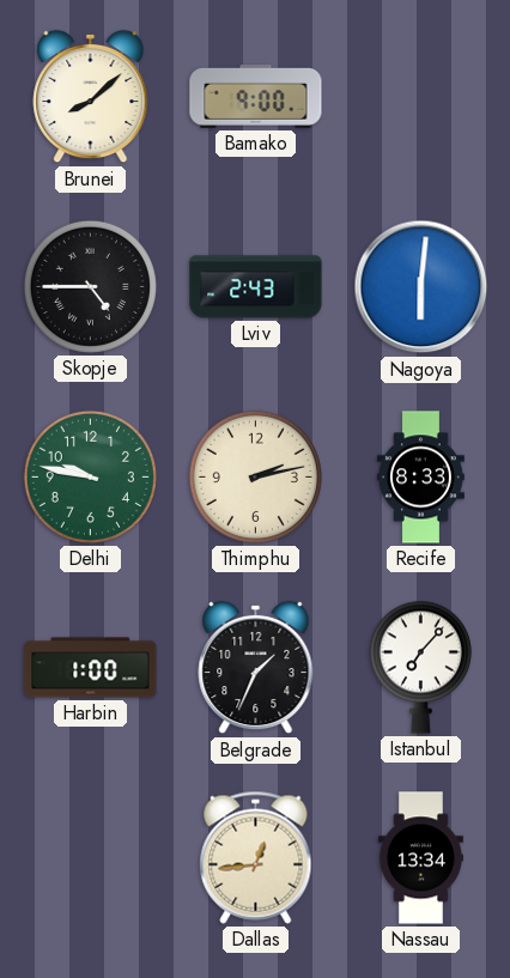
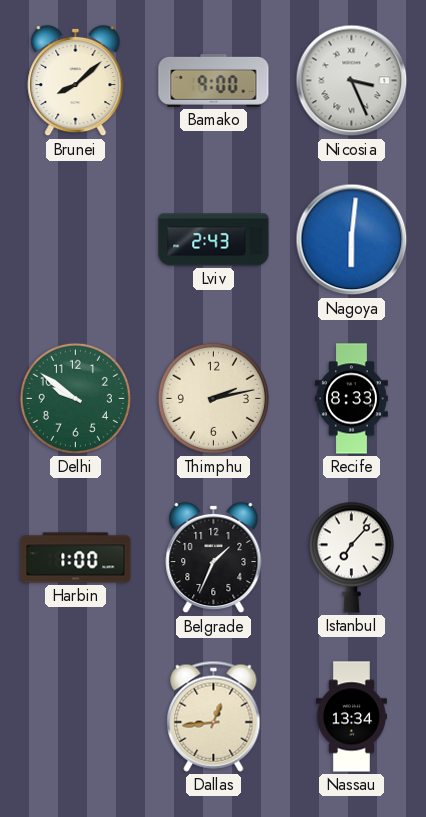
Nicosia: none -> 3:26
Skopje: 4:45 -> none
Delhi: 9:47 -> 9:51
